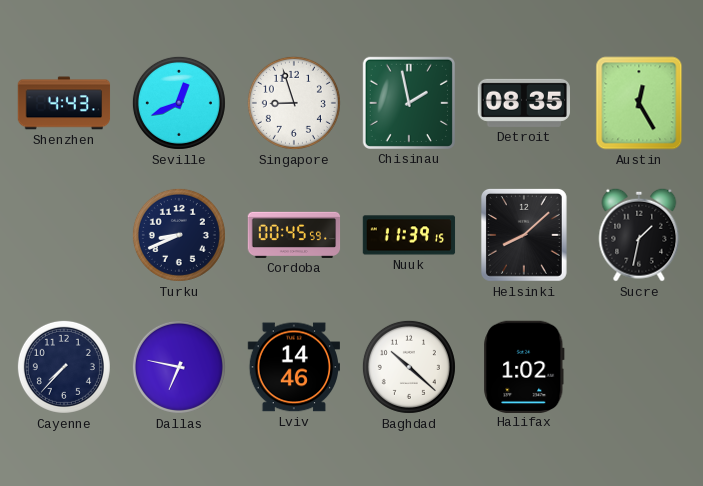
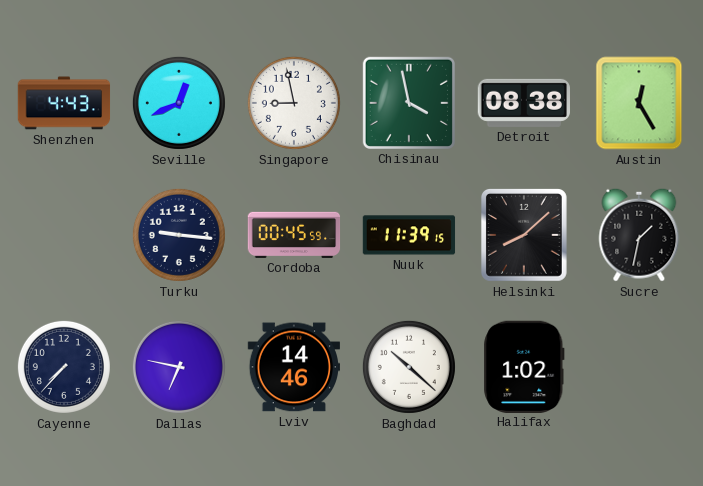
Singapore: 8:57 -> 8:58
Chisinau: 1:58 -> 3:58
Detroit: 08:35 -> 08:38
Turku: 8:41 -> 9:16
